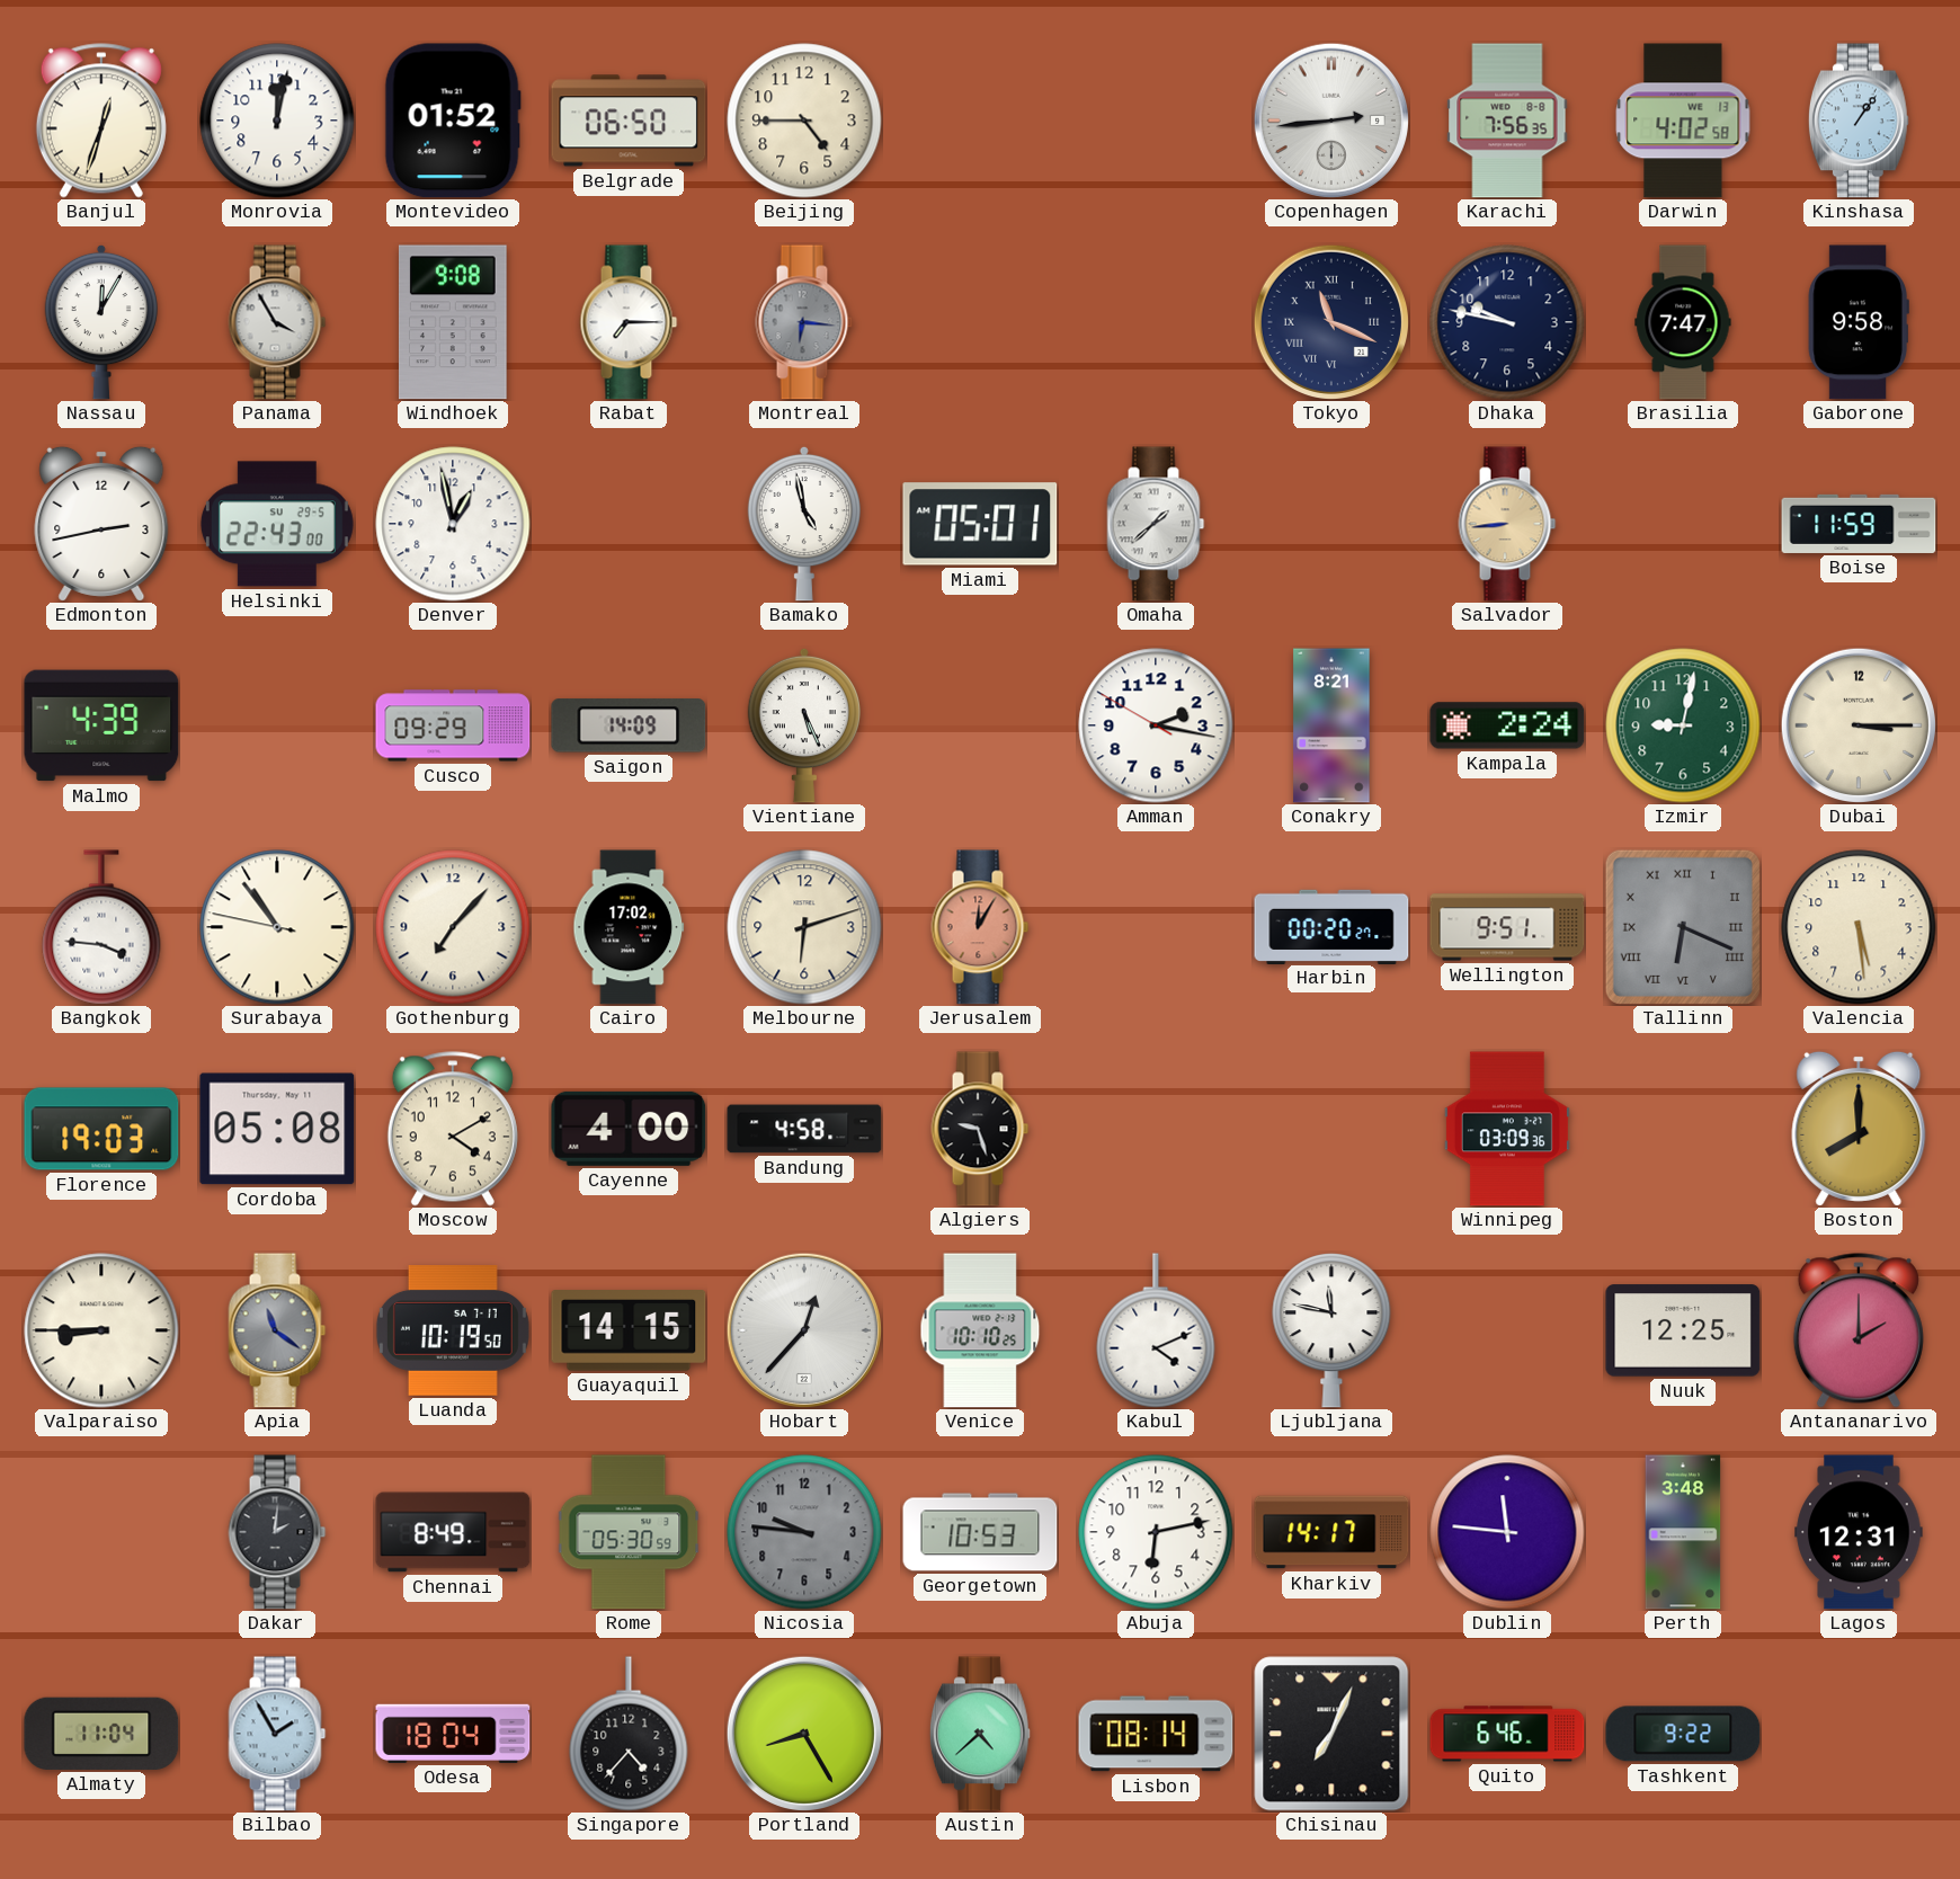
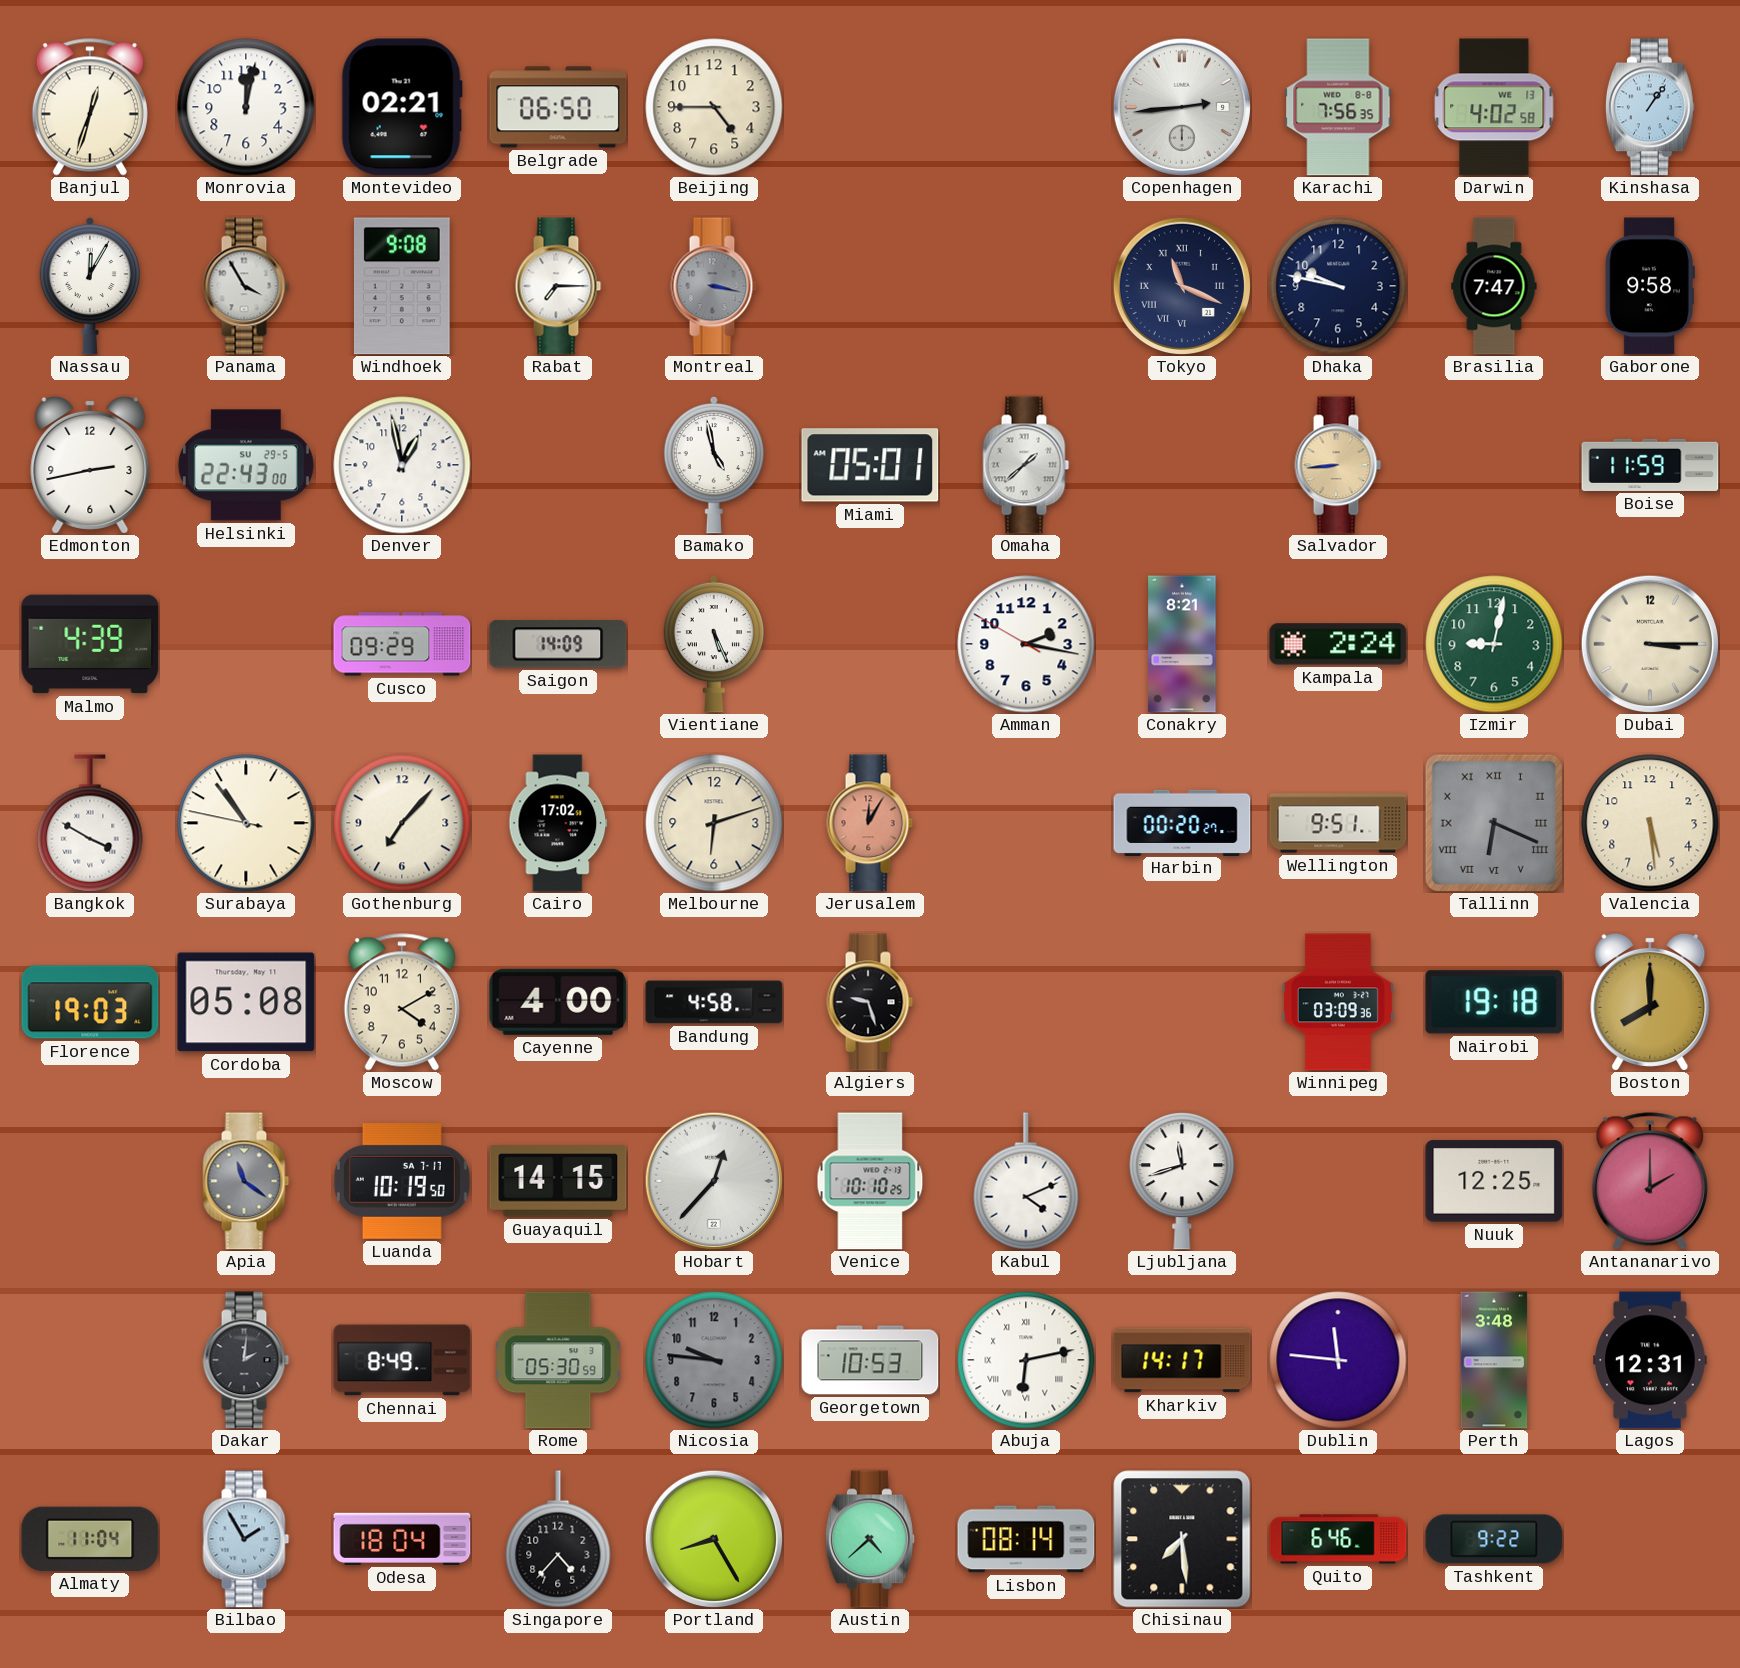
Montevideo: 01:52 -> 02:21
Montreal: 6:16 -> 3:17
Bangkok: 3:46 -> 3:50
Nairobi: none -> 19:18
Valparaiso: 8:45 -> none
Ljubljana: 11:47 -> 11:42
Abuja numerals: Arabic -> Roman
Chisinau: 7:04 -> 7:29
